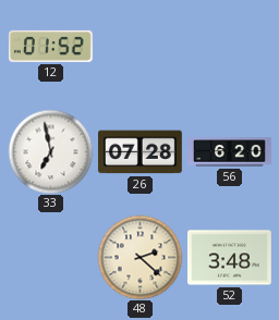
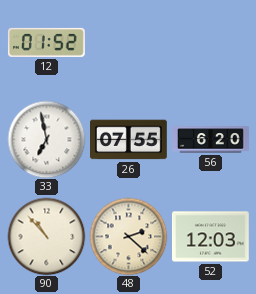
26: 07:28 -> 07:55
90: none -> 10:53
52: 3:48 -> 12:03
